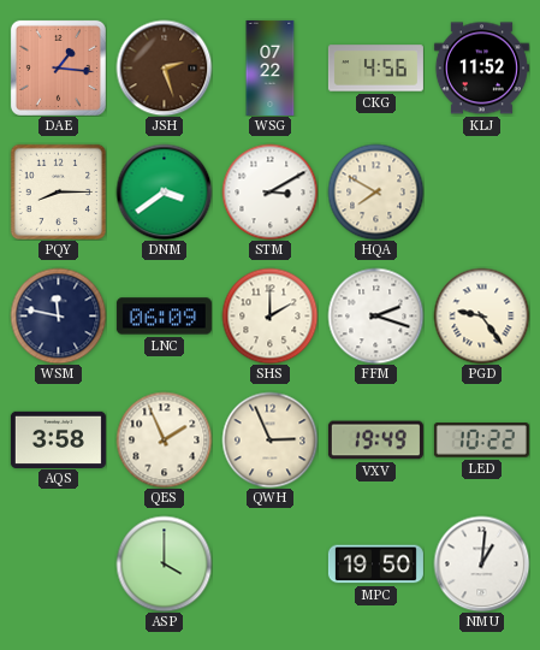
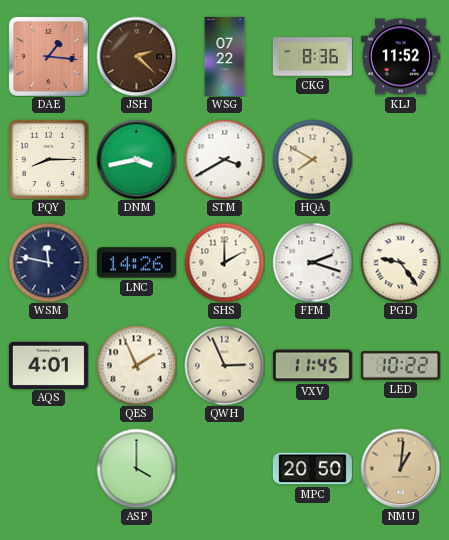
JSH: 2:27 -> 2:22
CKG: 4:56 -> 8:36
DNM: 3:39 -> 3:43
STM: 3:10 -> 3:40
LNC: 06:09 -> 14:26
AQS: 3:58 -> 4:01
VXV: 19:49 -> 11:45
MPC: 19:50 -> 20:50
NMU dial: white -> champagne
